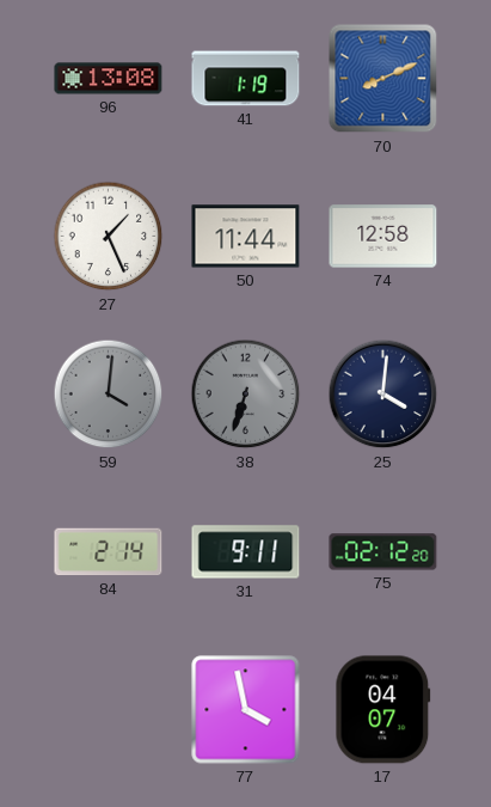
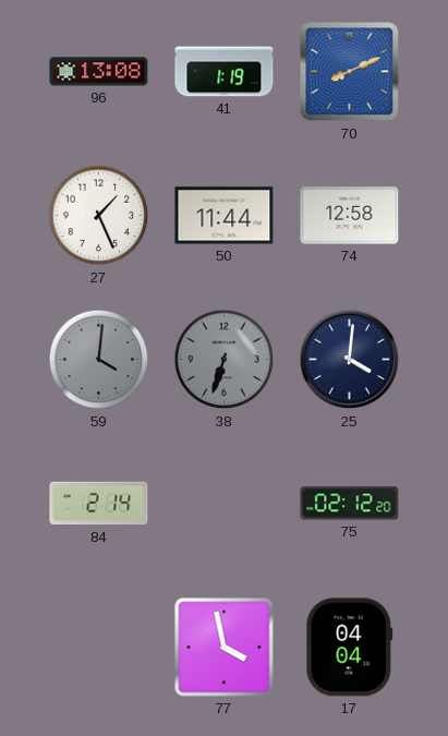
31: 9:11 -> none
17: 04:07 -> 04:04
